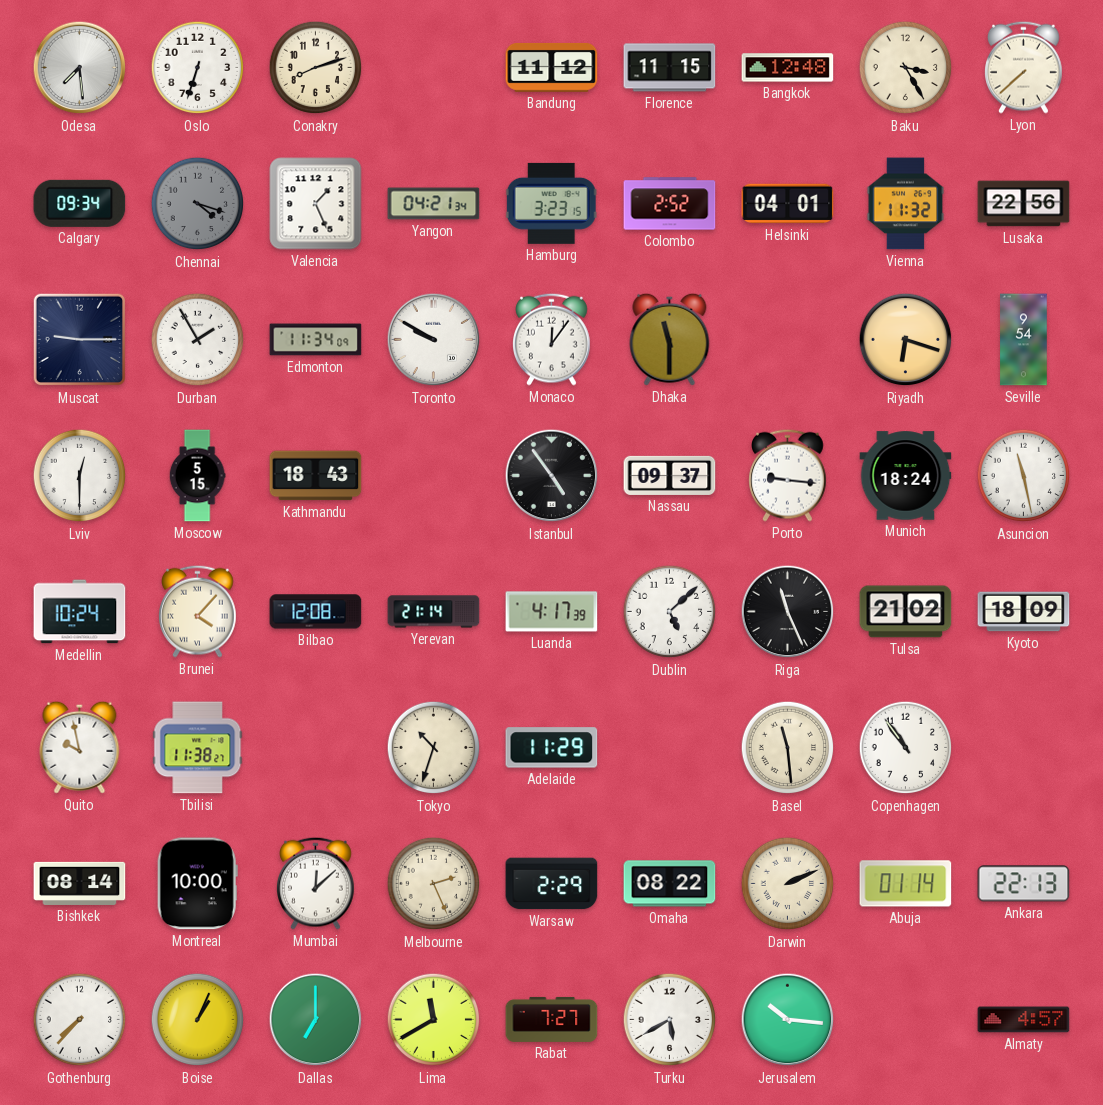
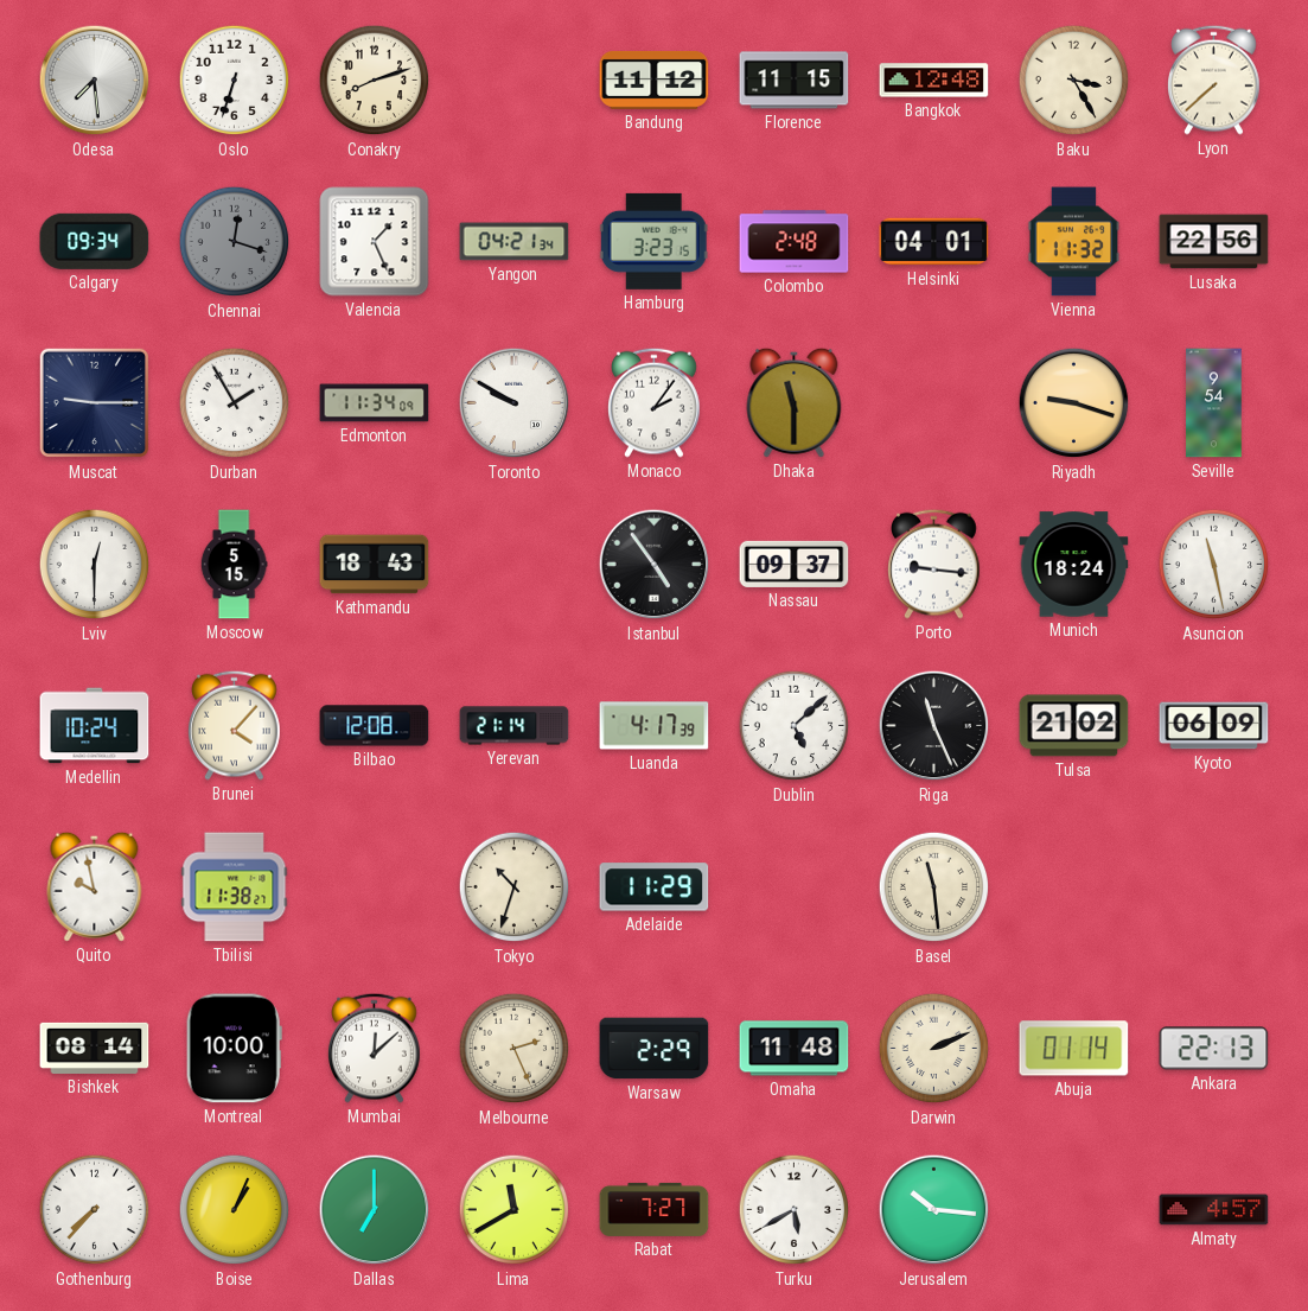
Chennai: 4:18 -> 12:18
Colombo: 2:52 -> 2:48
Monaco: 12:06 -> 2:06
Riyadh: 6:18 -> 9:18
Kyoto: 18:09 -> 06:09
Copenhagen: 10:54 -> none
Omaha: 08:22 -> 11:48
